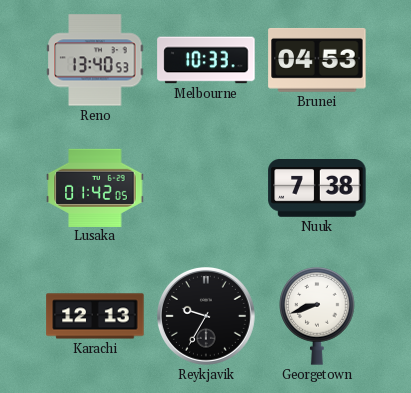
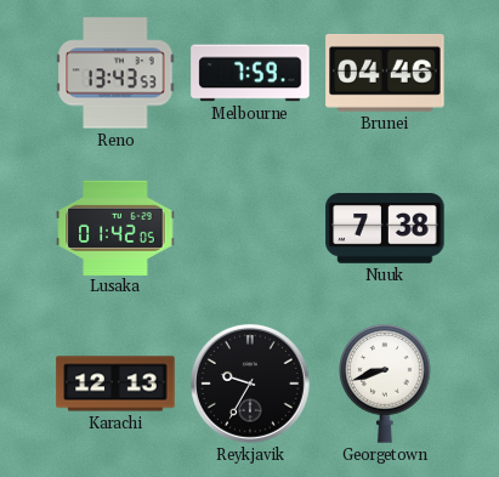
Reno: 13:40 -> 13:43
Melbourne: 10:33 -> 7:59
Brunei: 04:53 -> 04:46
